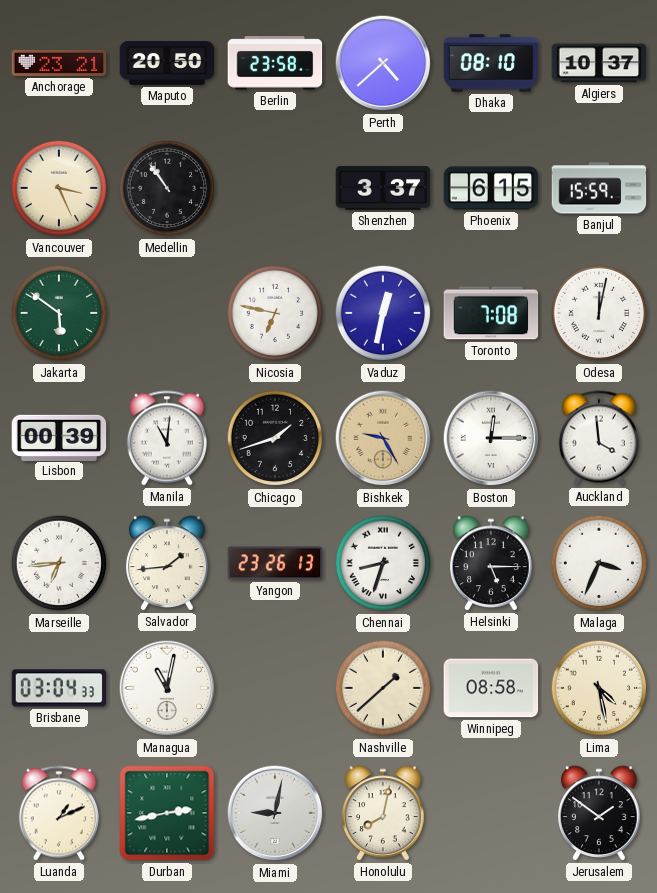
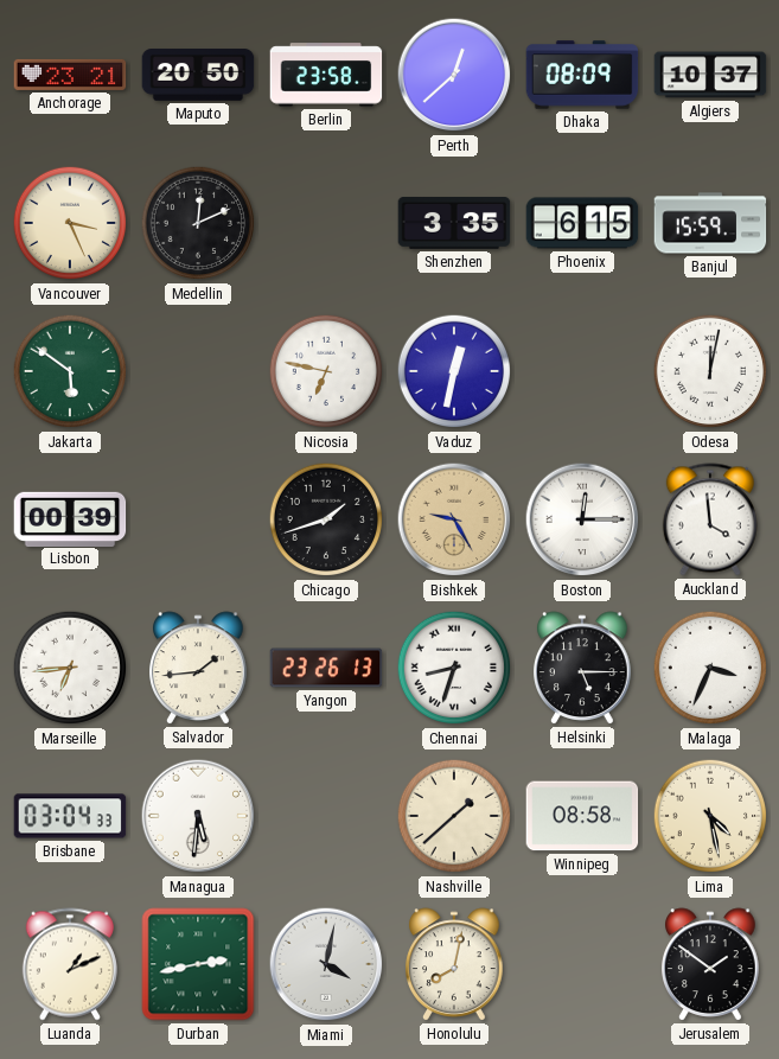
Perth: 4:38 -> 12:38
Dhaka: 08:10 -> 08:09
Medellin: 10:54 -> 12:11
Shenzhen: 3:37 -> 3:35
Toronto: 7:08 -> none
Manila: 11:01 -> none
Managua: 11:02 -> 5:31
Miami: 9:02 -> 4:02
